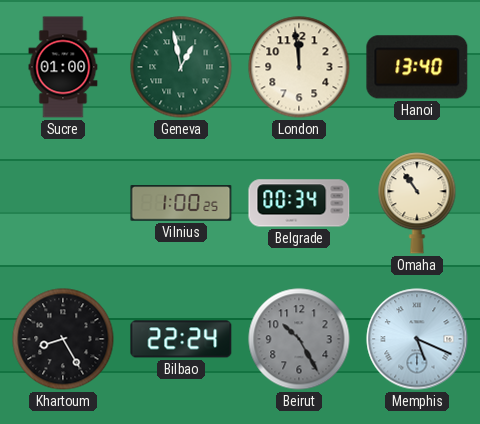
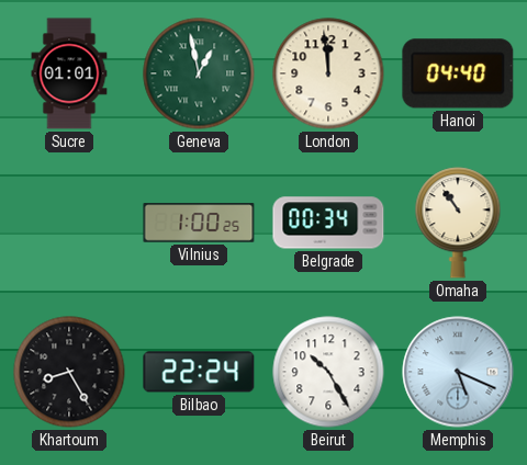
Sucre: 01:00 -> 01:01
Hanoi: 13:40 -> 04:40
Beirut dial: grey -> white
